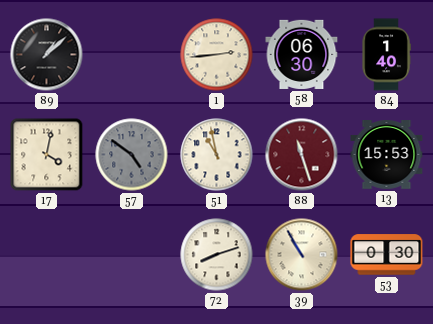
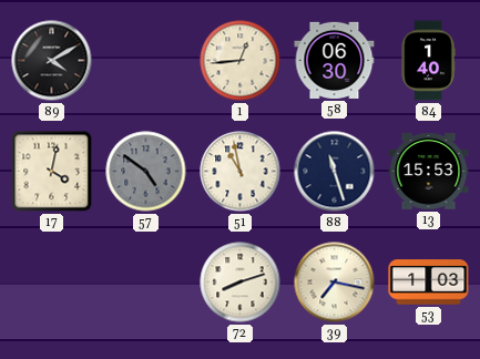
89: 1:08 -> 4:10
1: 2:44 -> 12:44
88 dial: burgundy -> navy
39: 10:55 -> 7:17
53: 0:30 -> 1:03
